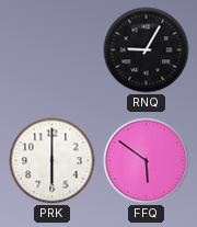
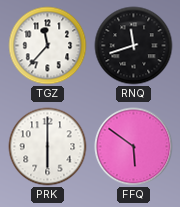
TGZ: none -> 11:37
RNQ: 9:05 -> 11:42
